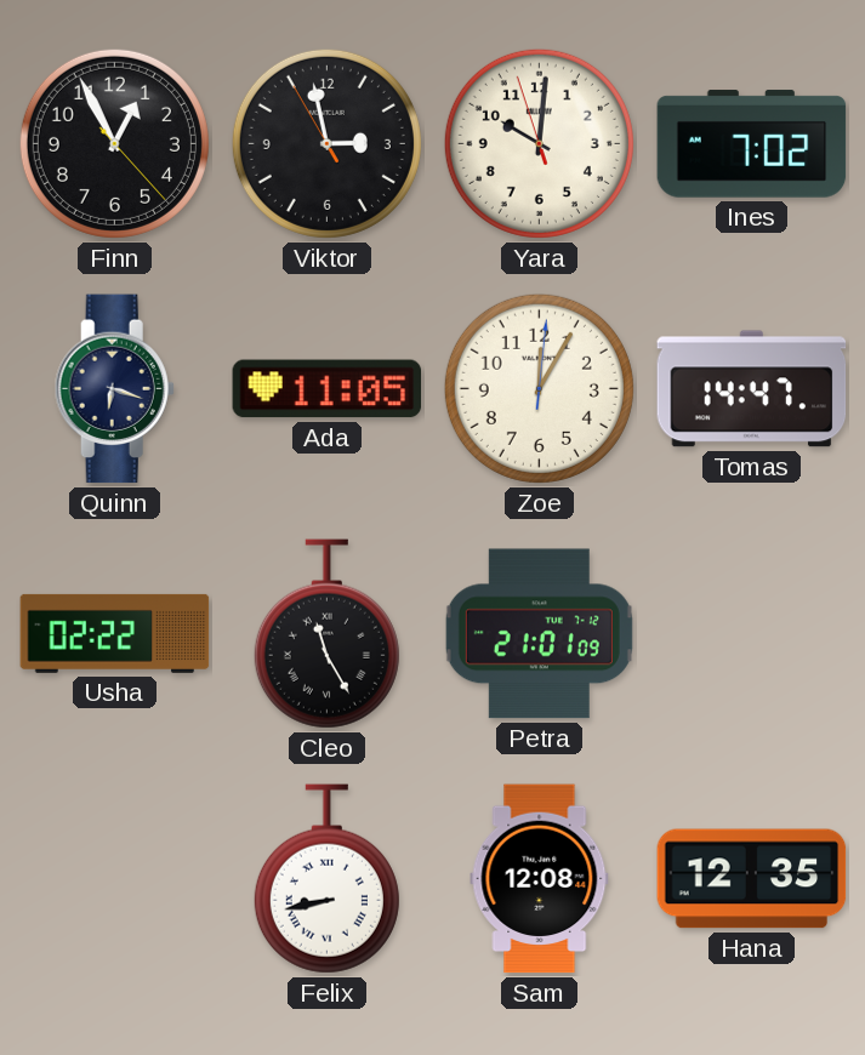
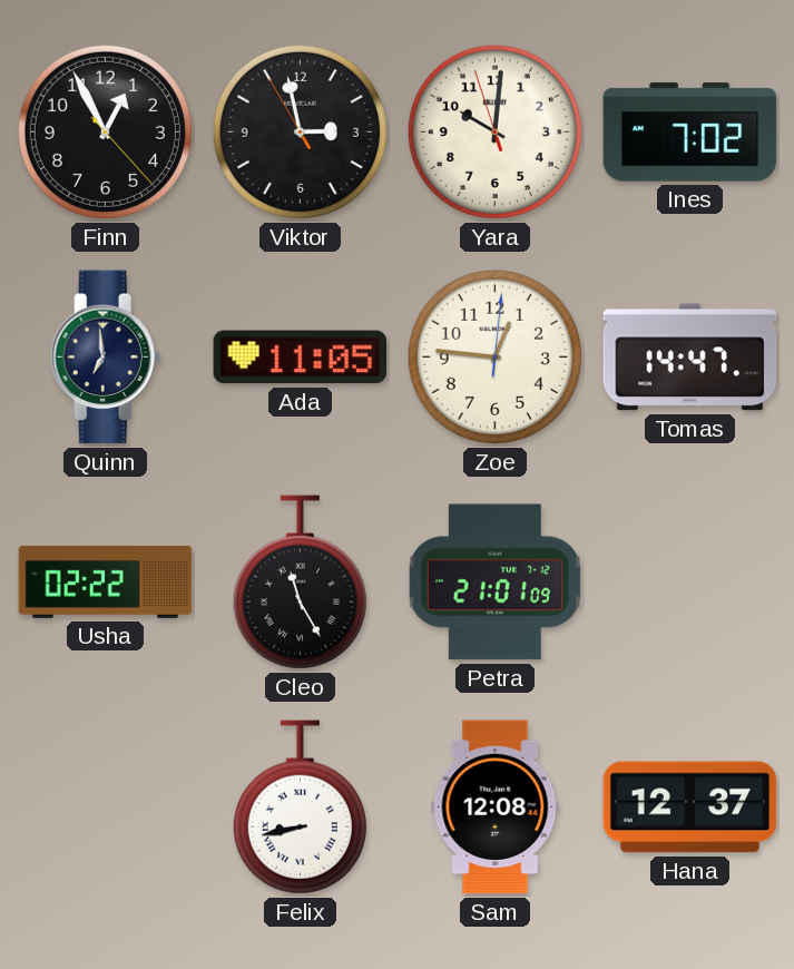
Quinn: 6:18 -> 6:59
Zoe: 12:05 -> 12:46
Hana: 12:35 -> 12:37
